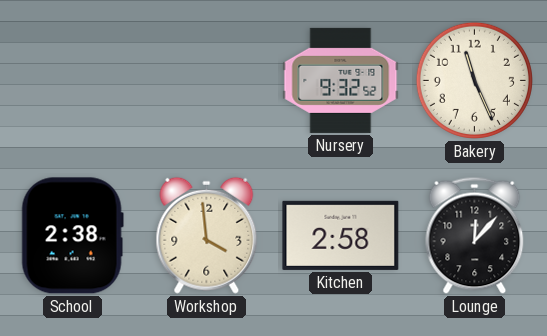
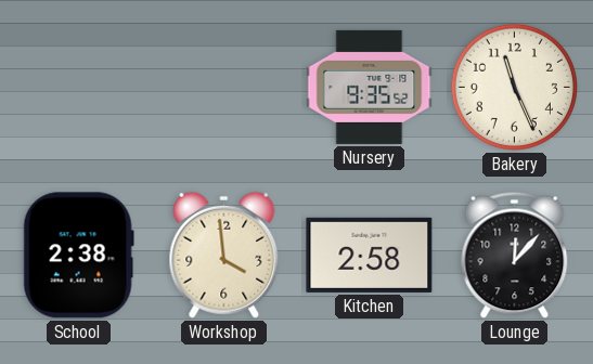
Nursery: 9:32 -> 9:35
